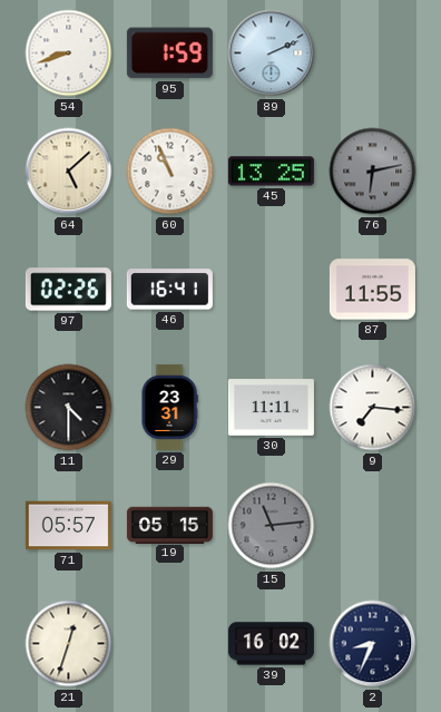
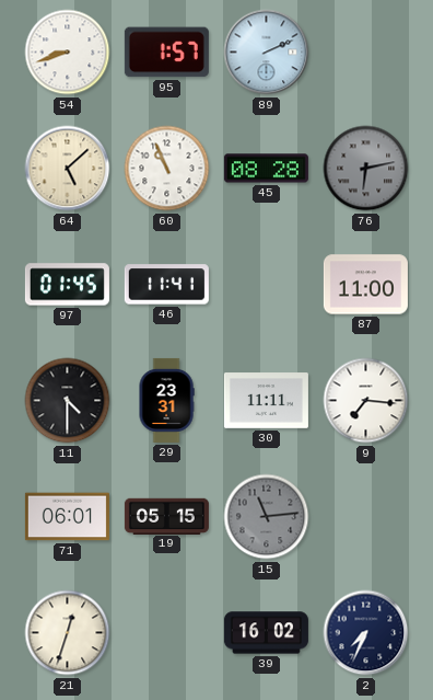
95: 1:59 -> 1:57
45: 13:25 -> 08:28
97: 02:26 -> 01:45
46: 16:41 -> 11:41
87: 11:55 -> 11:00
71: 05:57 -> 06:01
2: 8:34 -> 7:34
